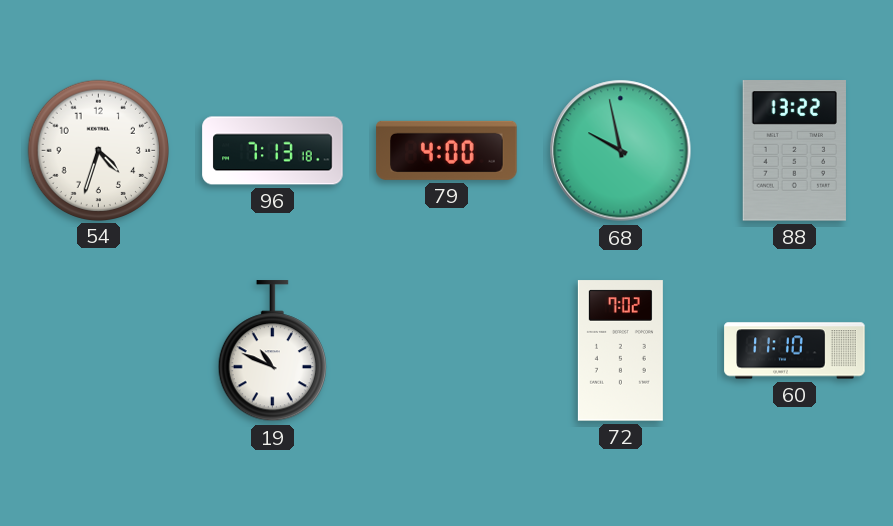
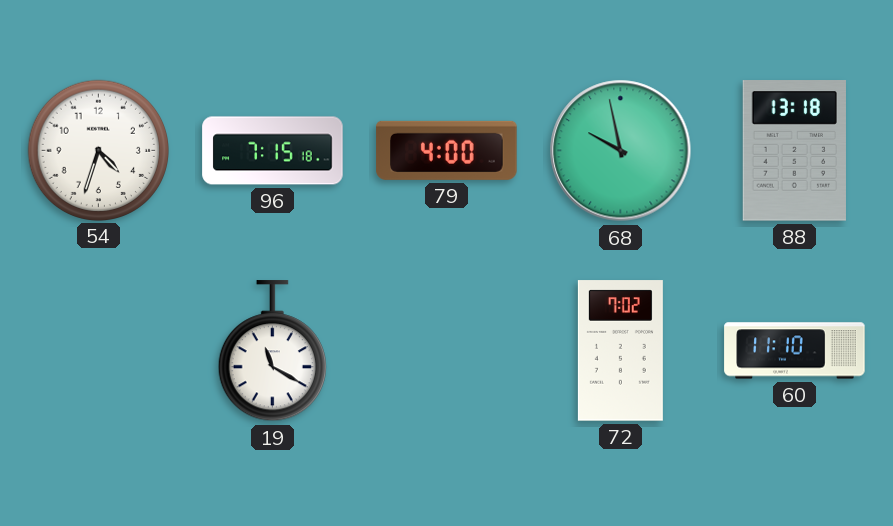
96: 7:13 -> 7:15
88: 13:22 -> 13:18
19: 10:49 -> 11:20
